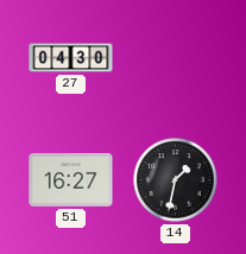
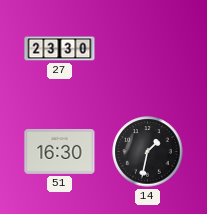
27: 04:30 -> 23:30
51: 16:27 -> 16:30
